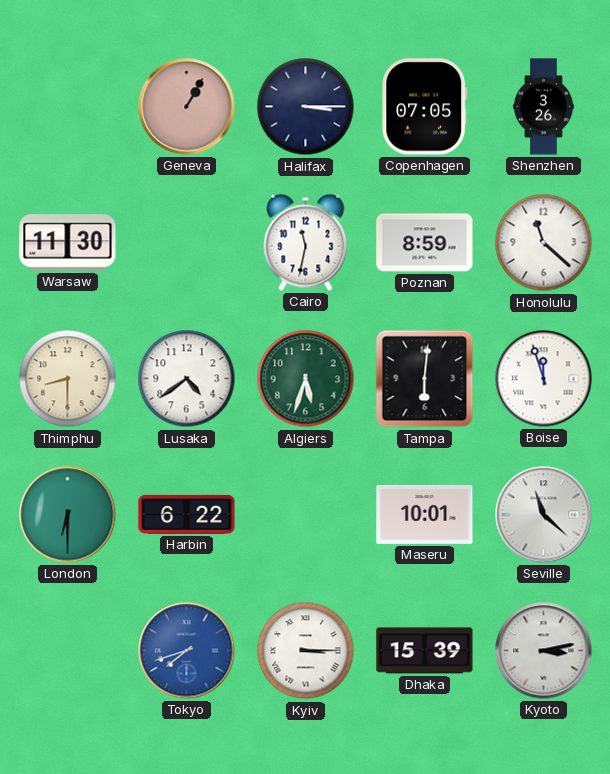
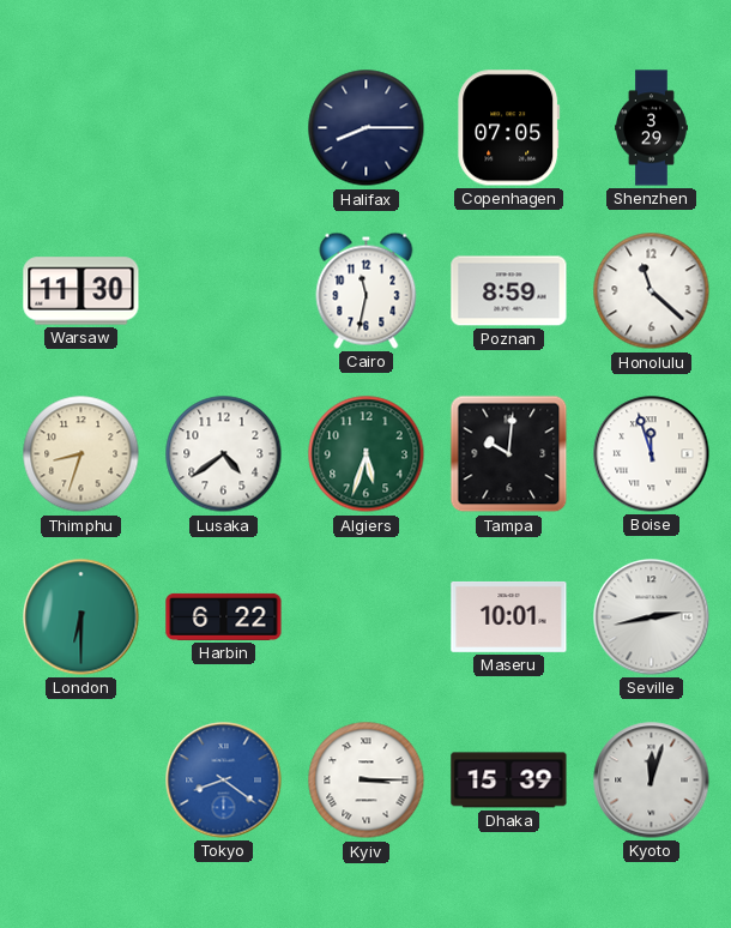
Geneva: 1:05 -> none
Halifax: 3:15 -> 8:15
Shenzhen: 3:26 -> 3:29
Thimphu: 8:30 -> 8:33
Tampa: 6:01 -> 10:01
Seville: 11:22 -> 2:43
Tokyo: 7:42 -> 8:21
Kyoto: 3:13 -> 12:03
